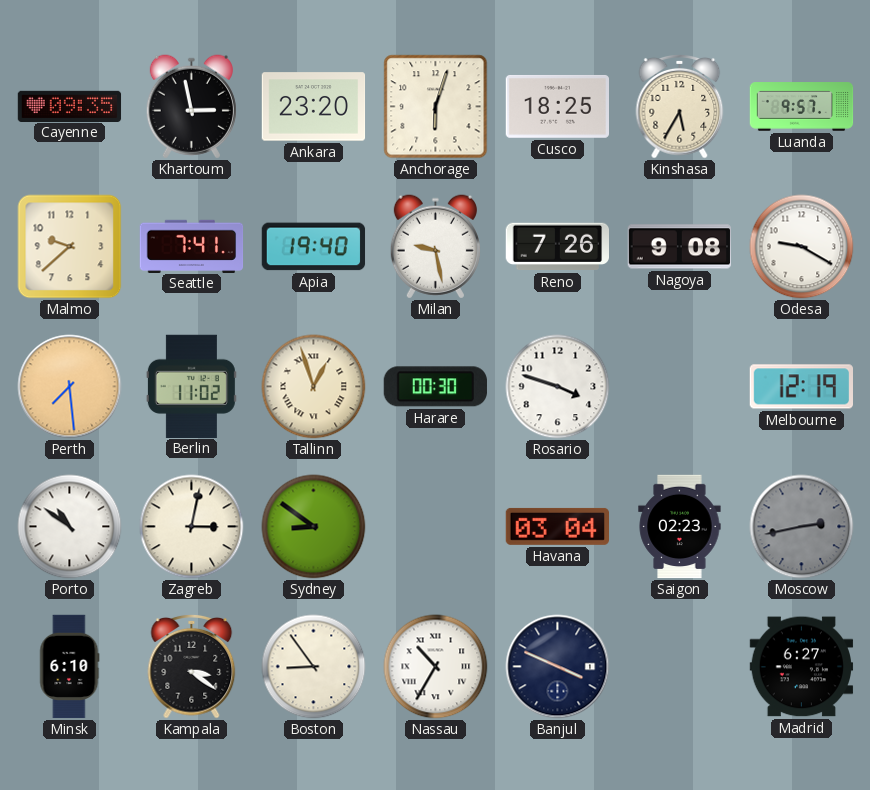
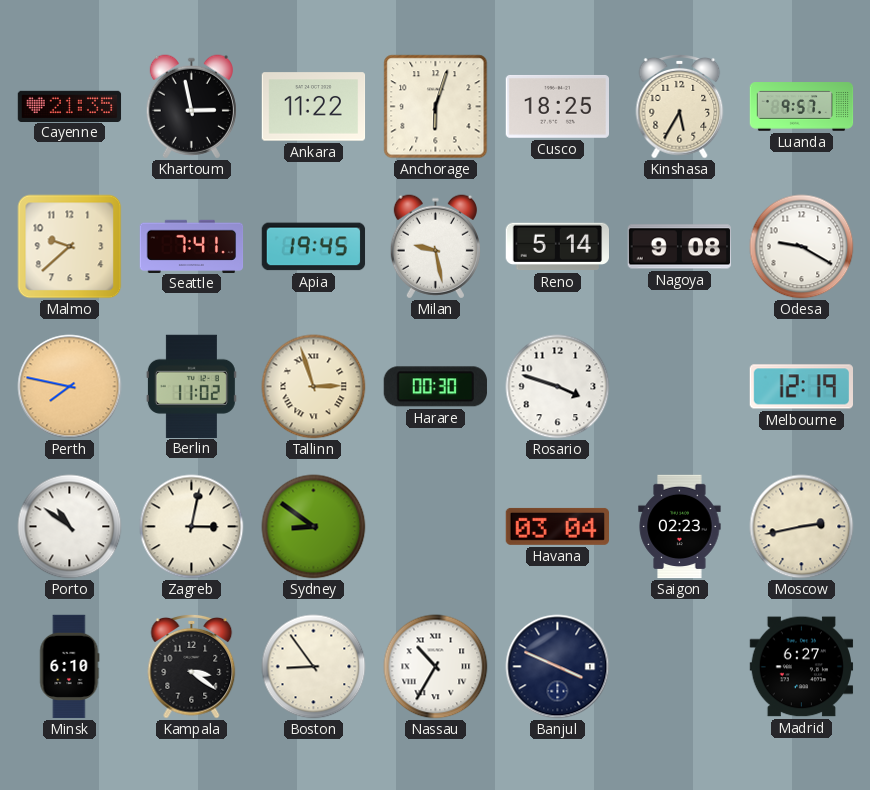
Cayenne: 09:35 -> 21:35
Ankara: 23:20 -> 11:22
Apia: 19:40 -> 19:45
Reno: 7:26 -> 5:14
Perth: 7:29 -> 7:47
Tallinn: 12:57 -> 2:57
Moscow dial: grey -> cream
